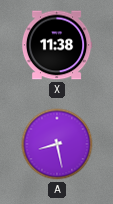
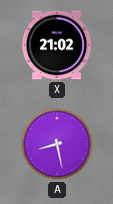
X: 11:38 -> 21:02
